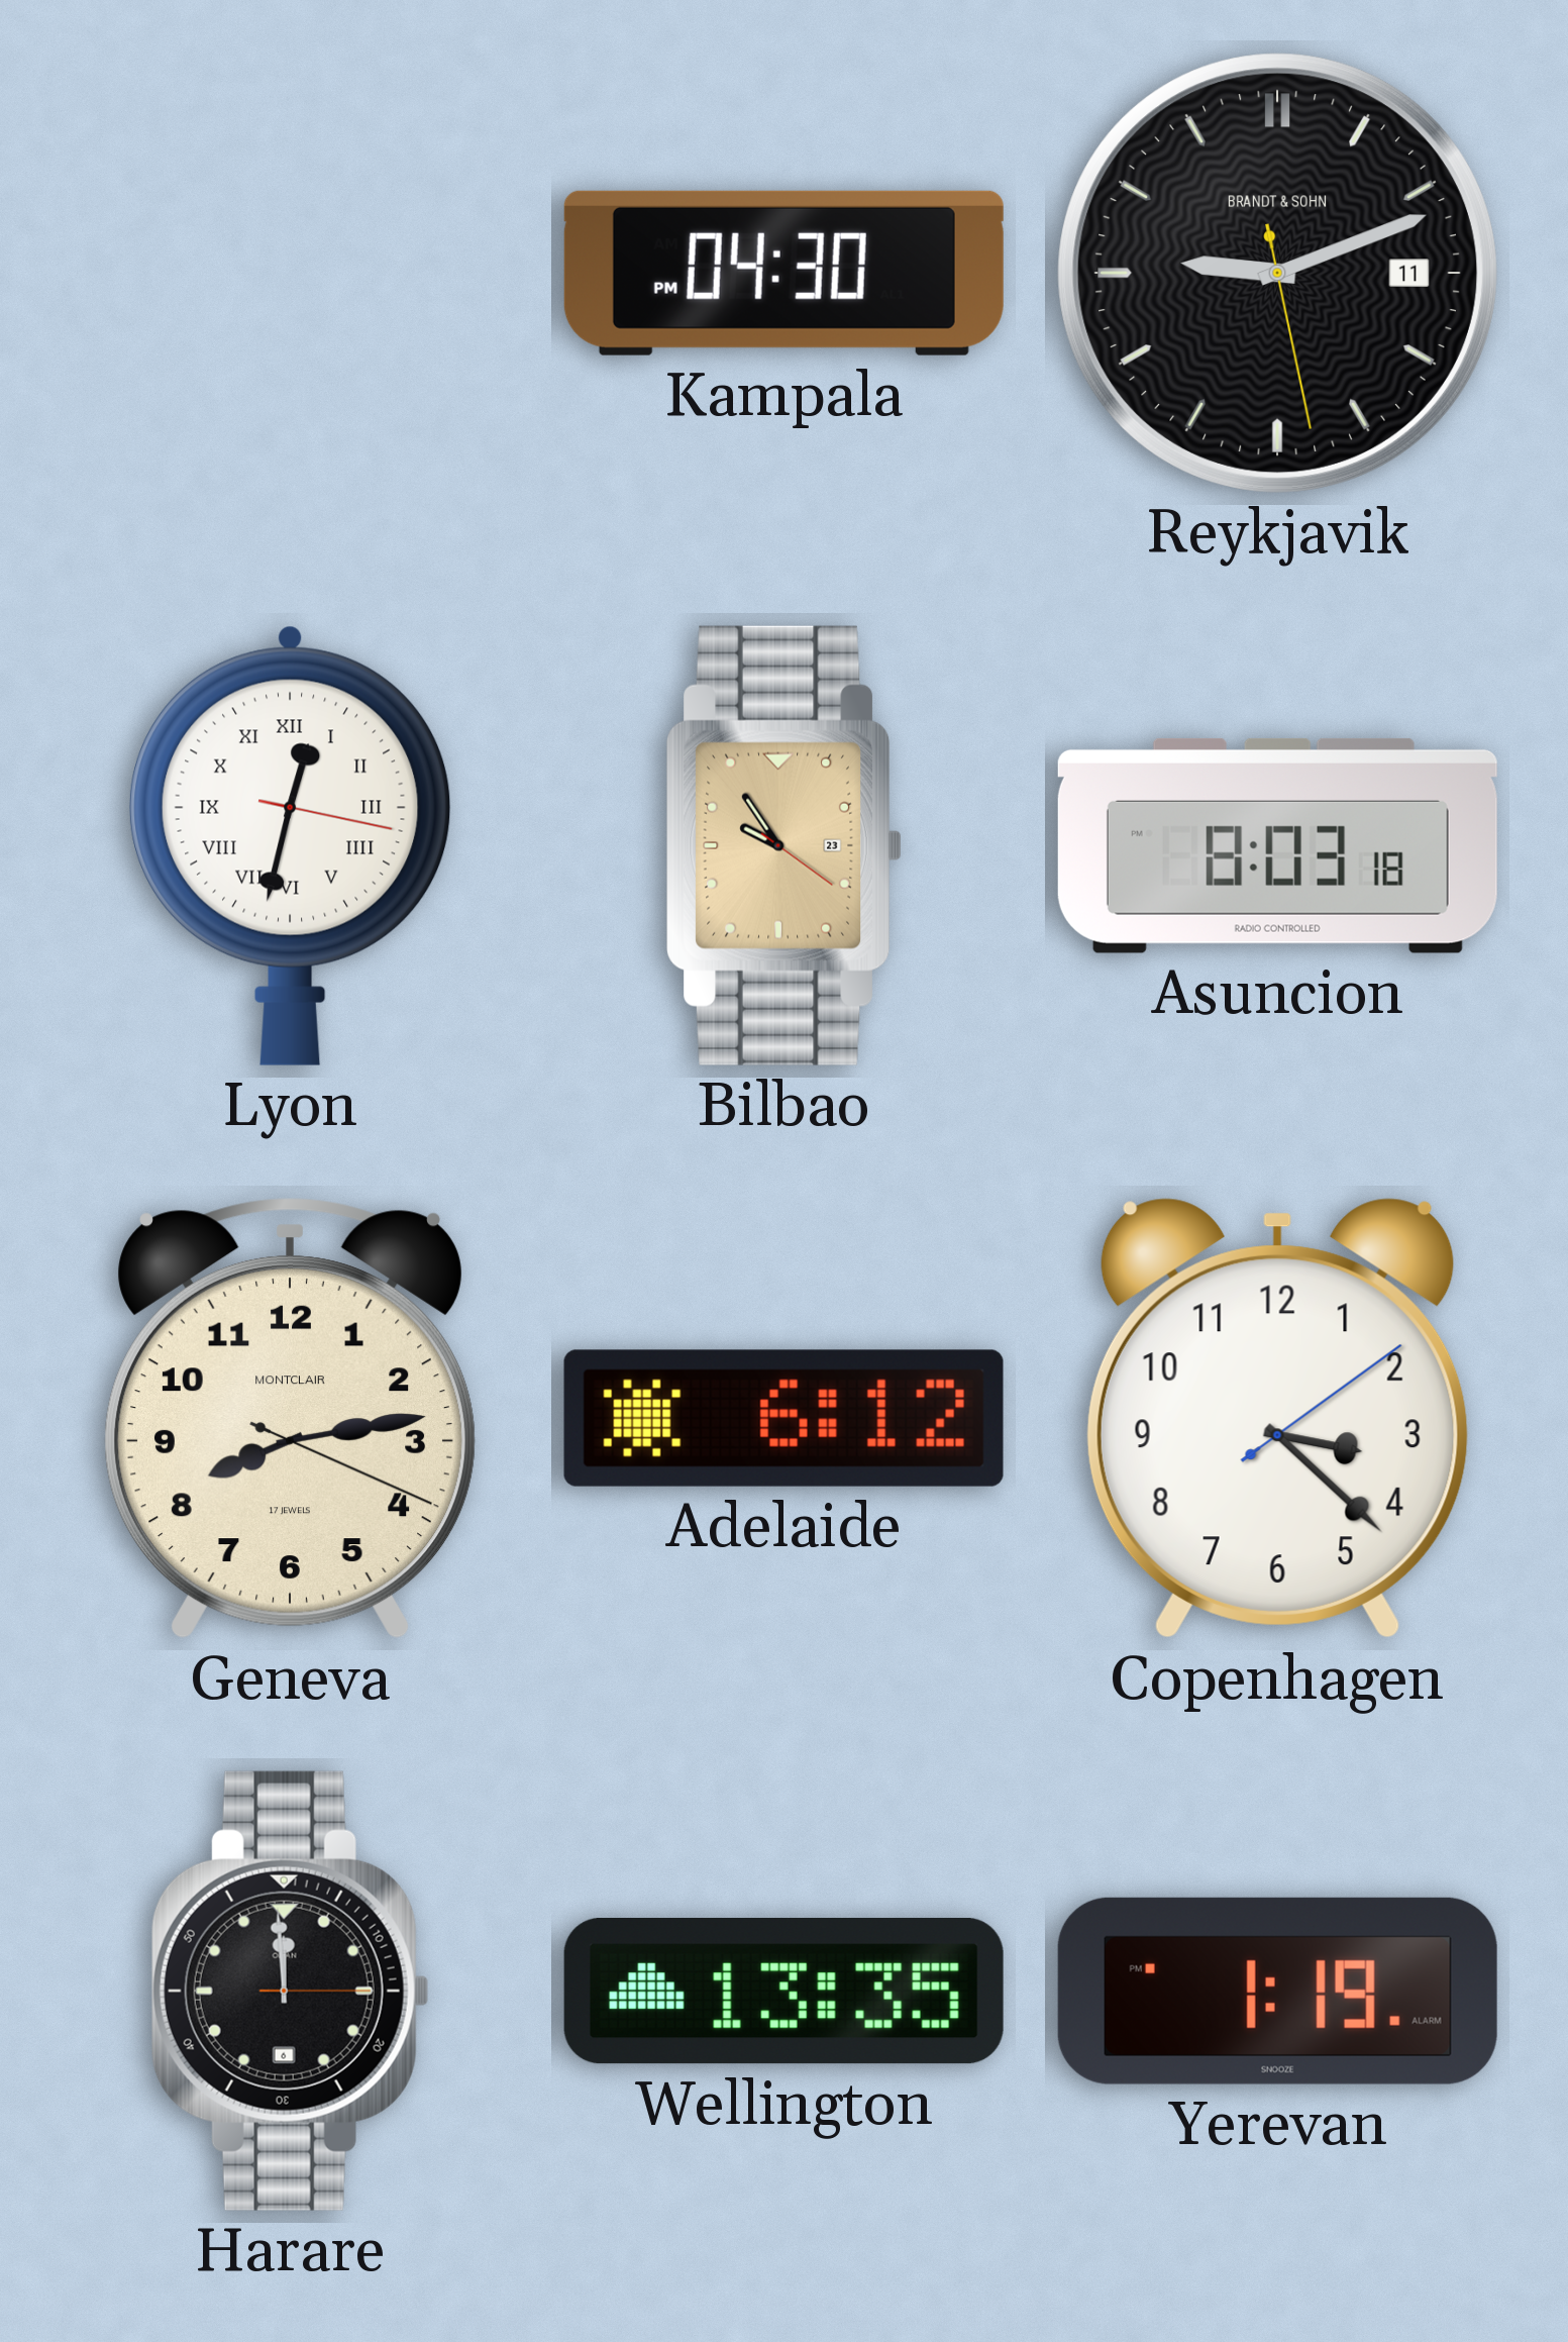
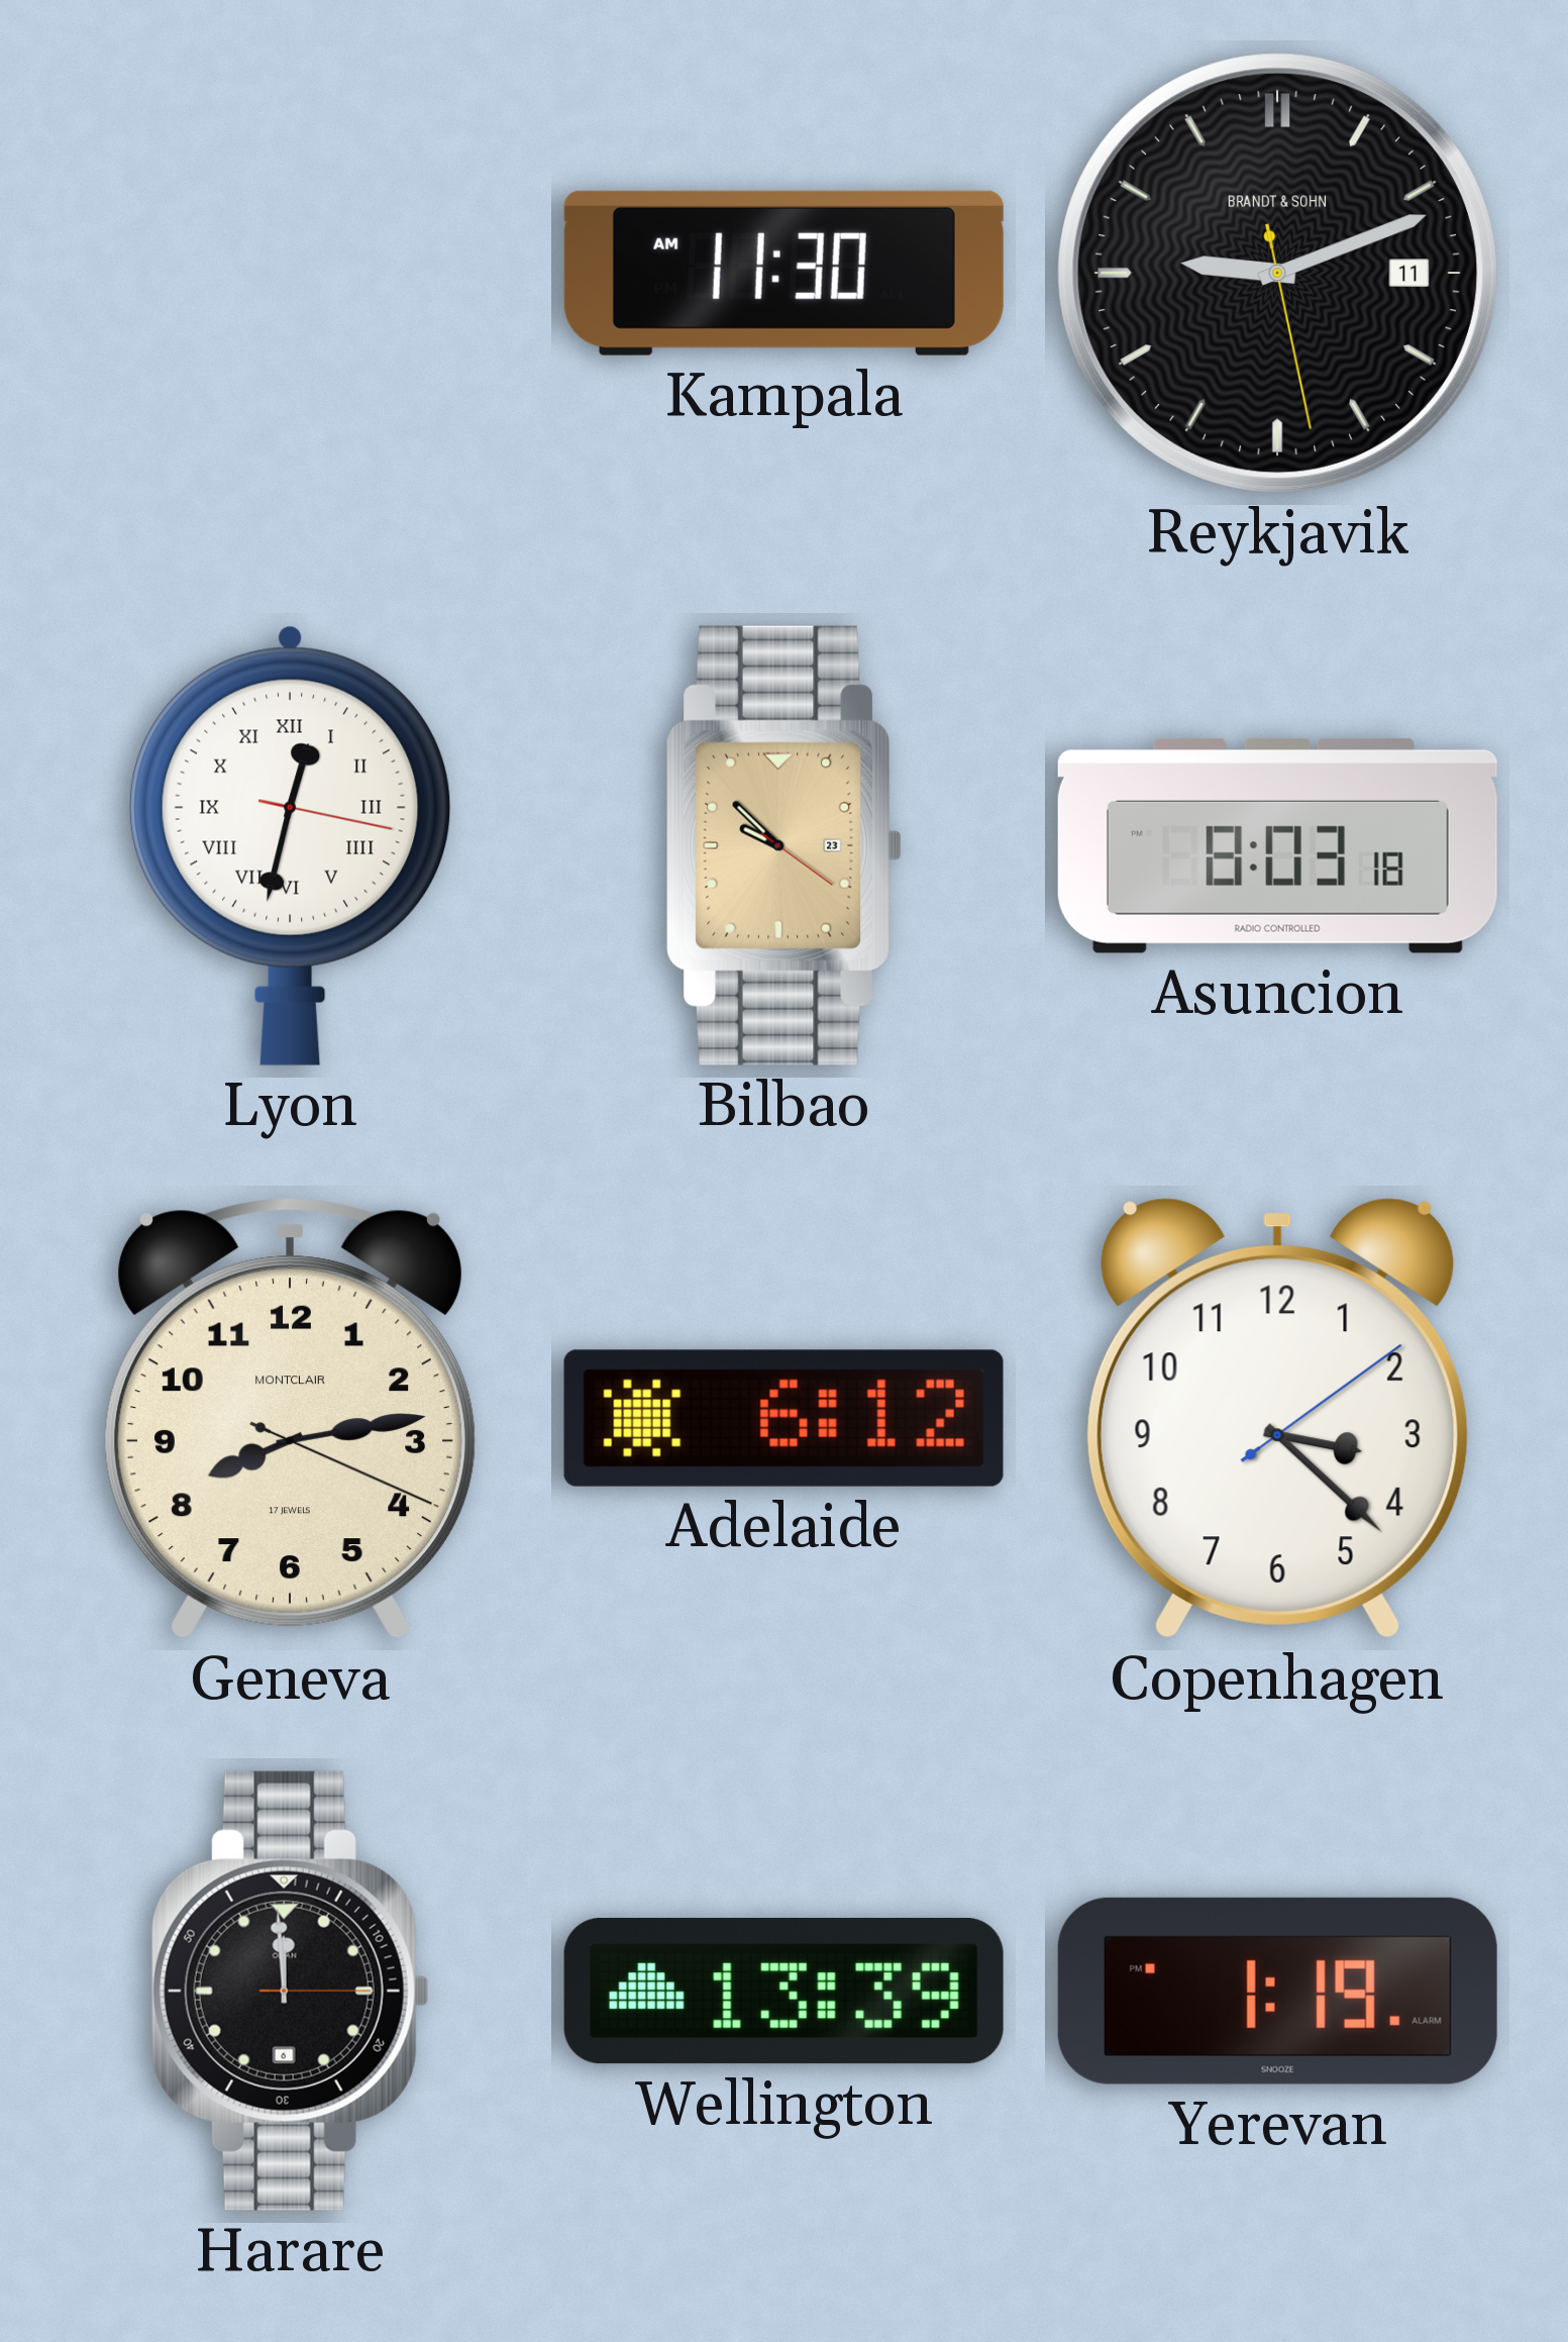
Kampala: 04:30 -> 11:30
Bilbao: 9:54 -> 9:52
Wellington: 13:35 -> 13:39
